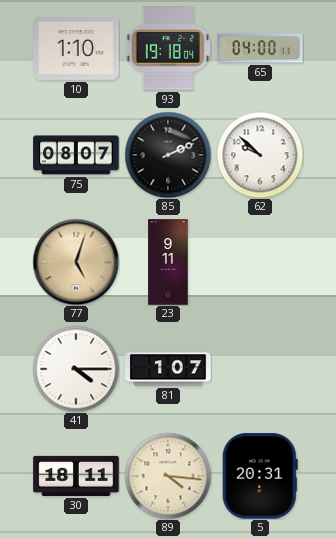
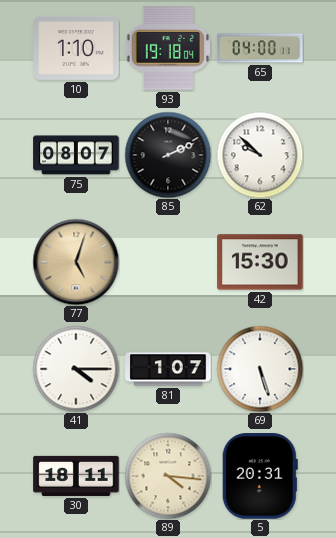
23: 9:11 -> none
42: none -> 15:30
69: none -> 5:27
